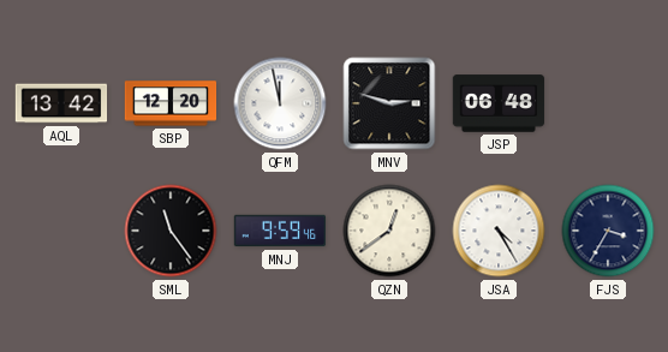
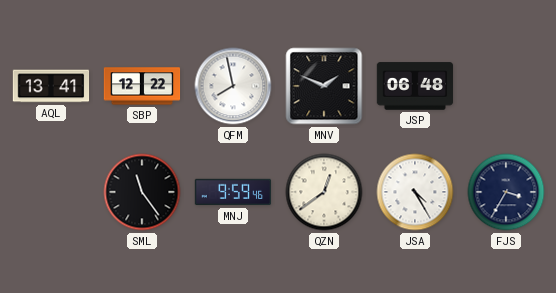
AQL: 13:42 -> 13:41
SBP: 12:20 -> 12:22
QFM: 11:58 -> 7:58
MNV: 2:48 -> 1:49
